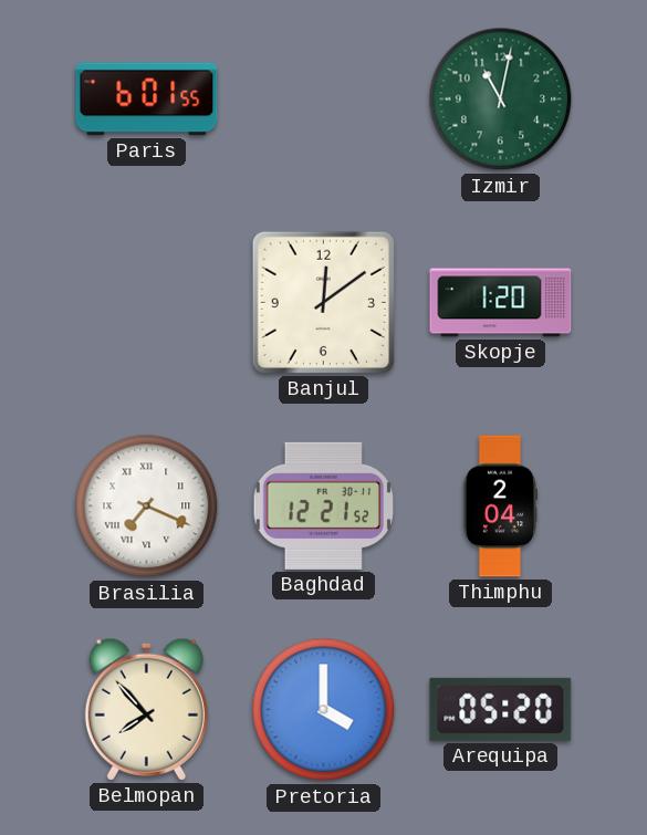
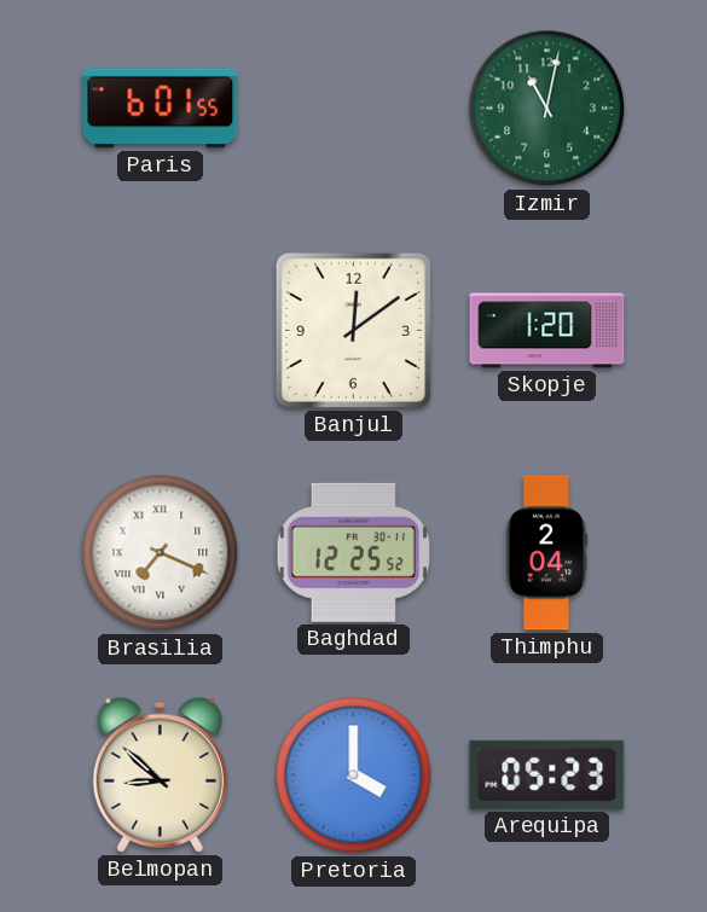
Baghdad: 12:21 -> 12:25
Belmopan: 7:53 -> 8:52
Arequipa: 05:20 -> 05:23
